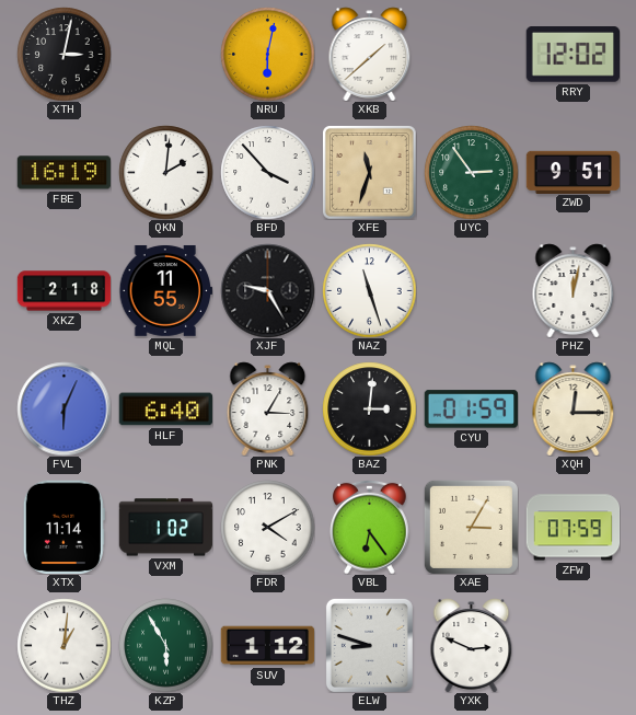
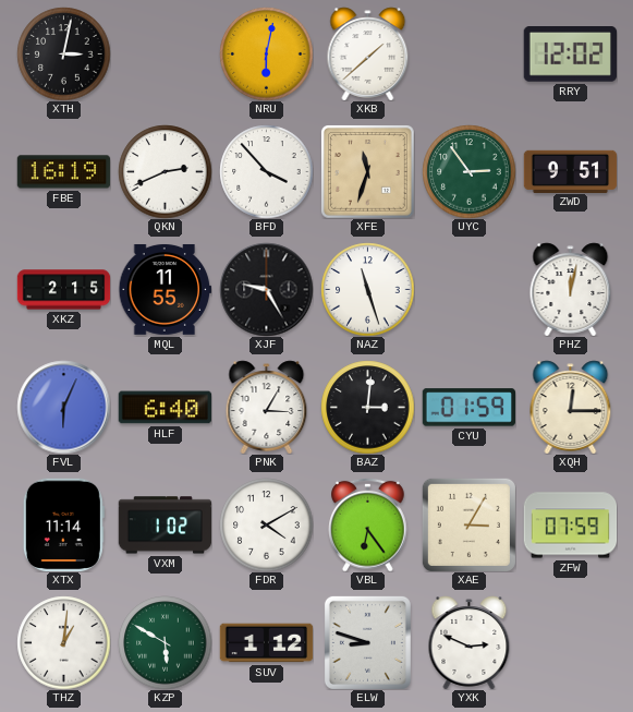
QKN: 2:01 -> 2:41
XKZ: 2:18 -> 2:15
KZP: 5:55 -> 5:50
